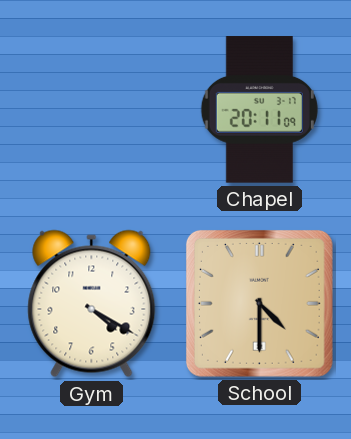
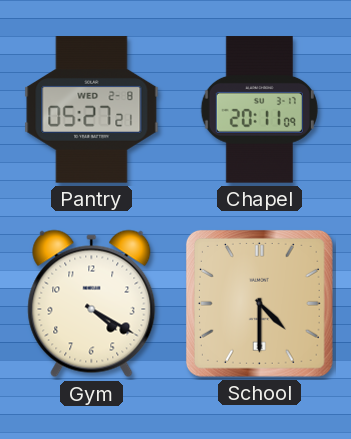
Pantry: none -> 05:27
